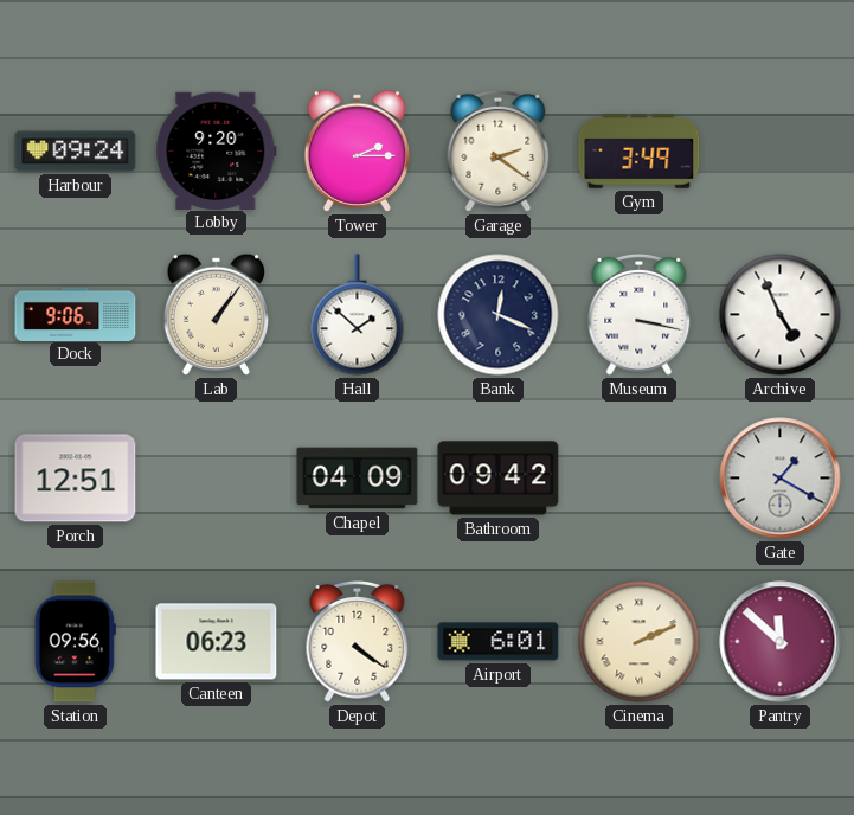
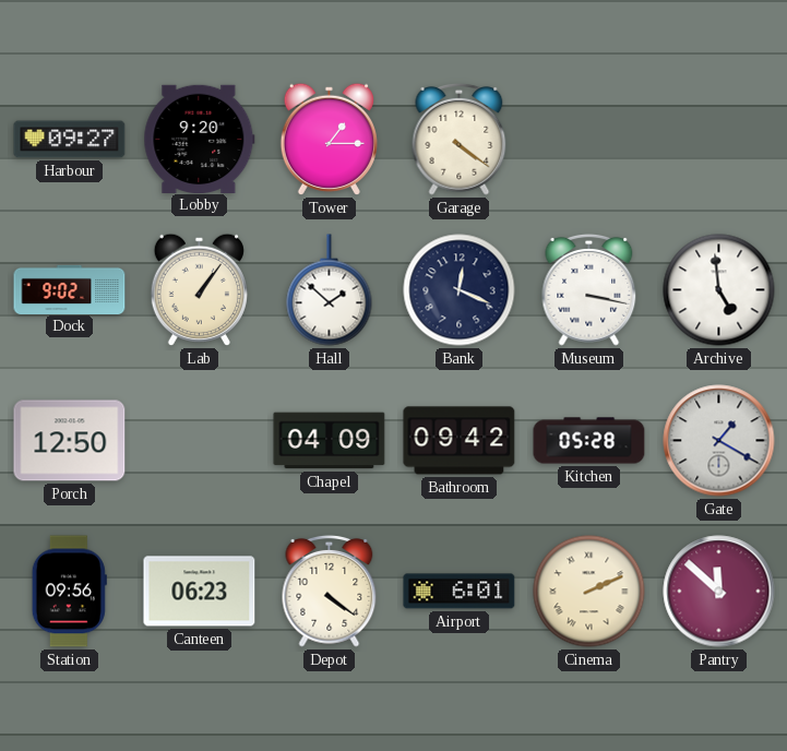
Harbour: 09:24 -> 09:27
Tower: 2:15 -> 1:15
Garage: 2:21 -> 4:21
Gym: 3:49 -> none
Dock: 9:06 -> 9:02
Archive: 4:56 -> 4:59
Porch: 12:51 -> 12:50
Kitchen: none -> 05:28
